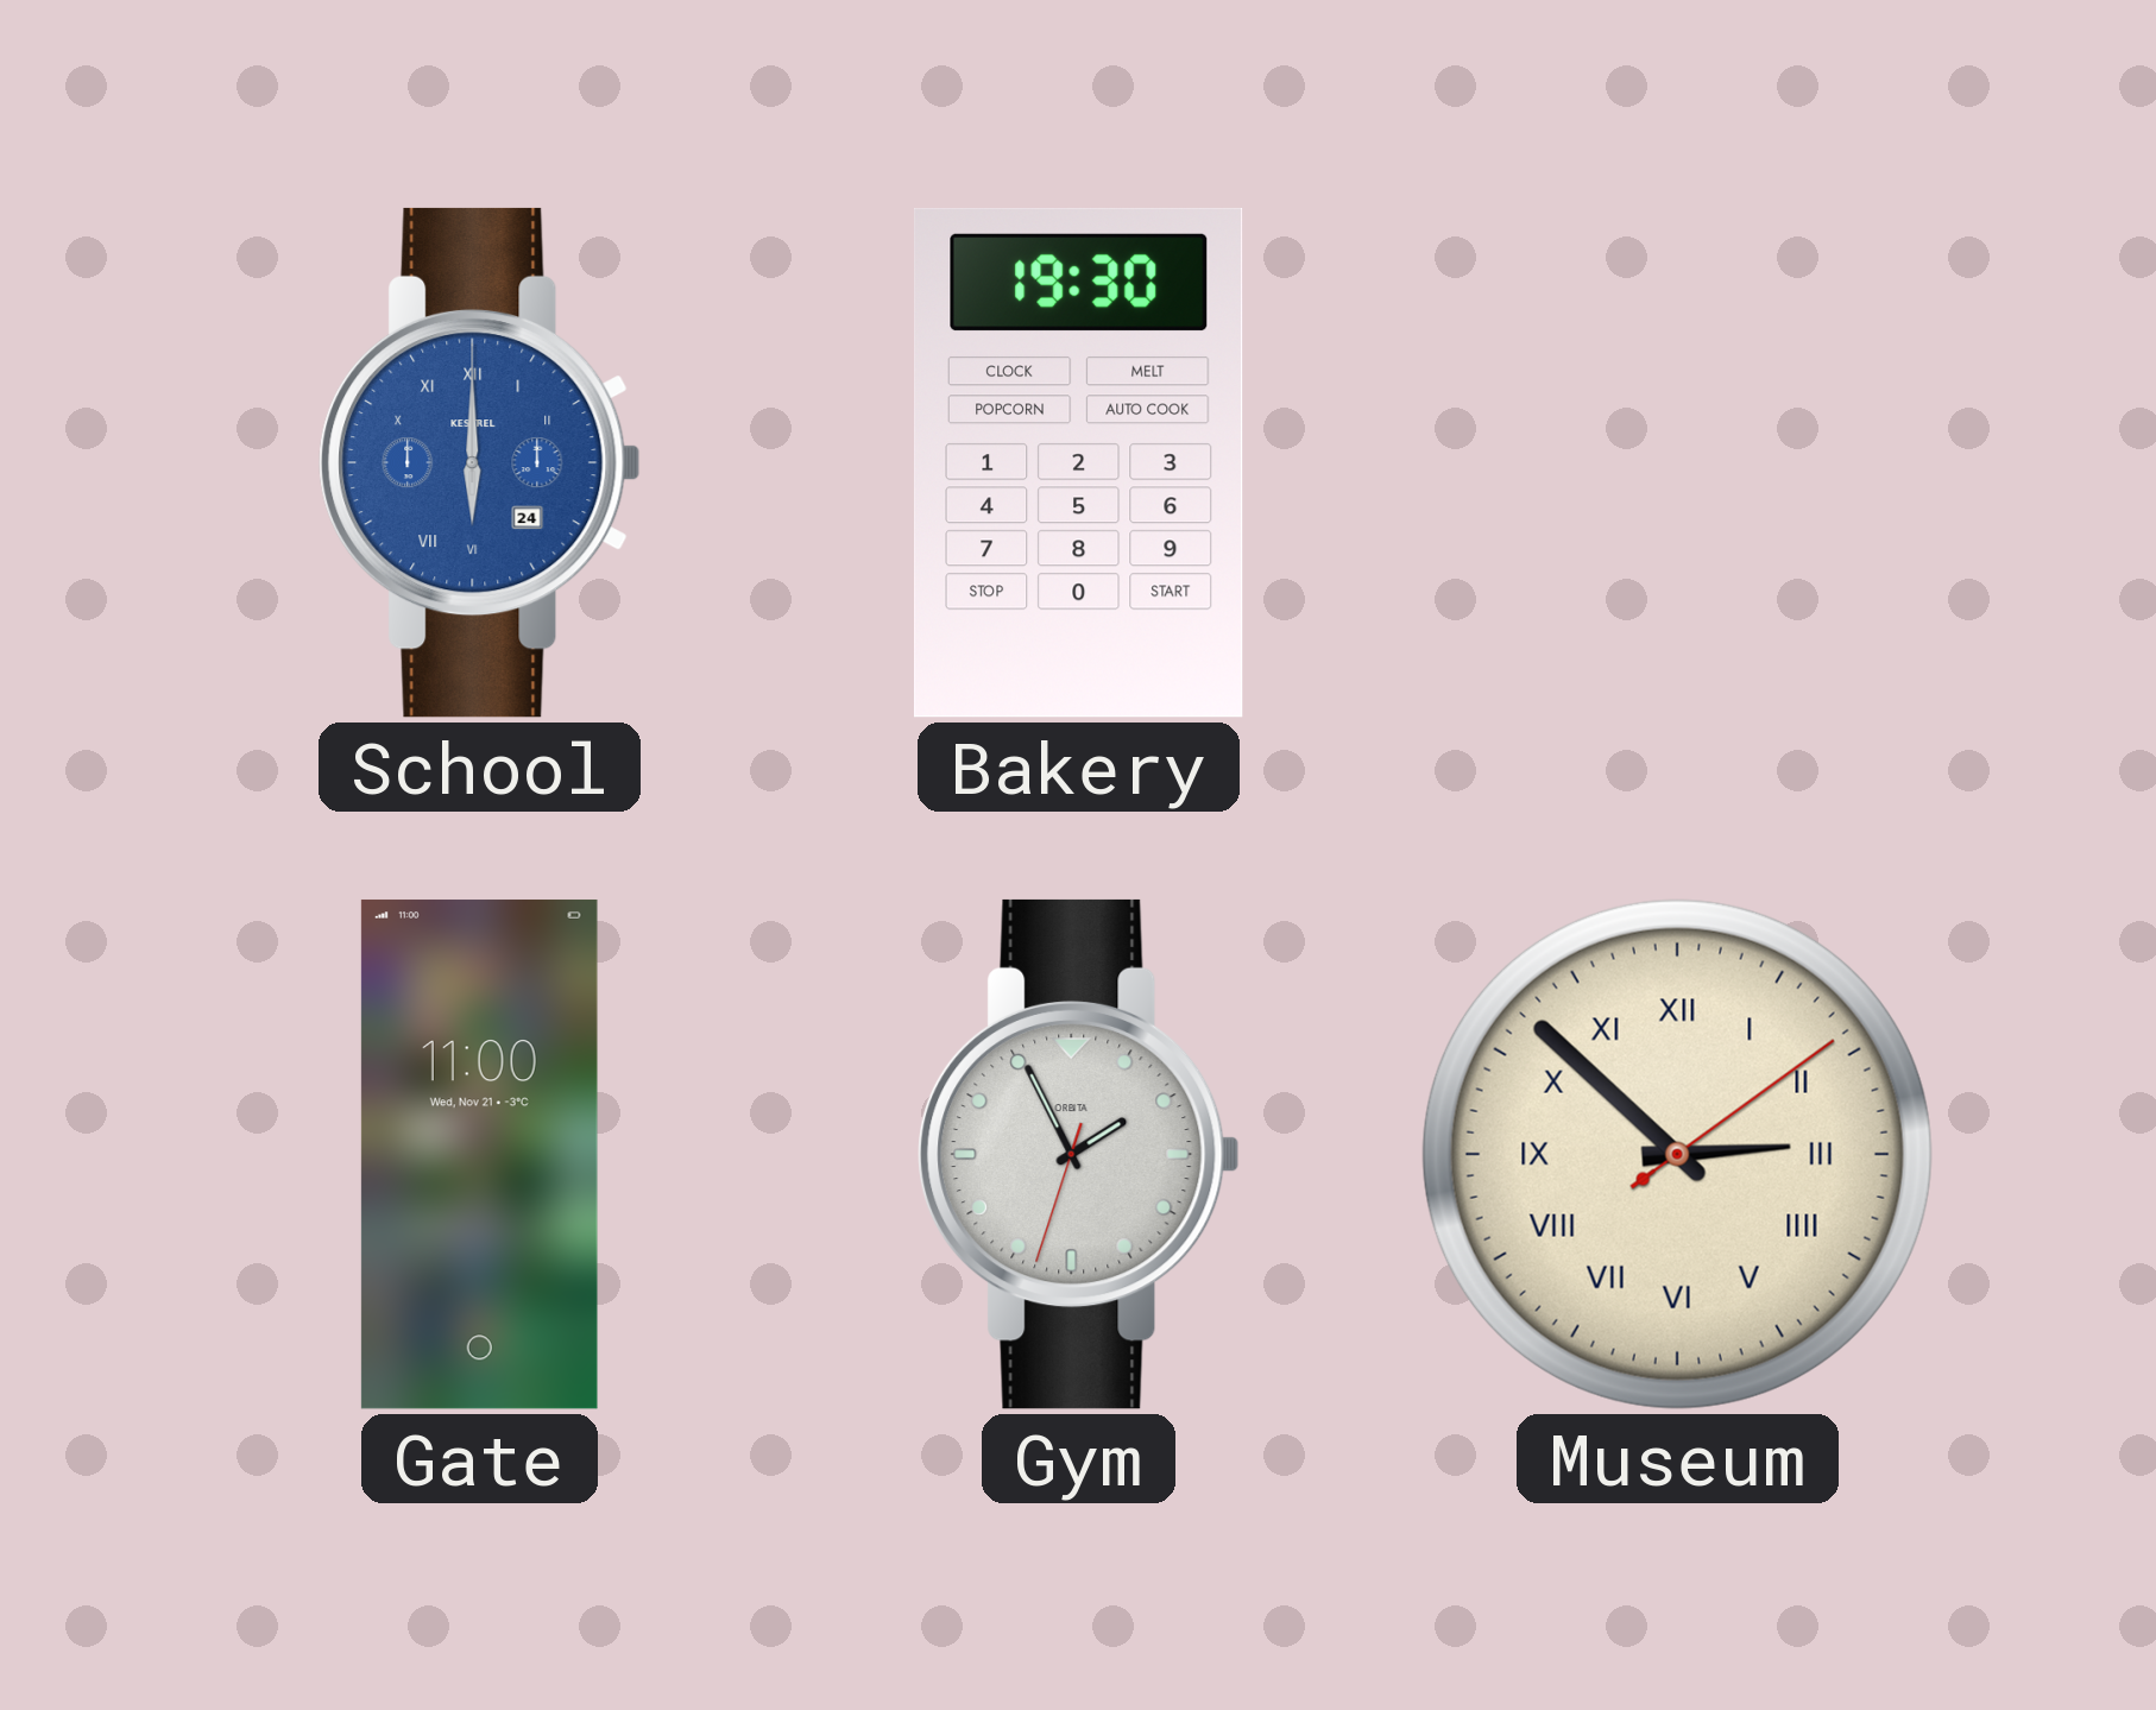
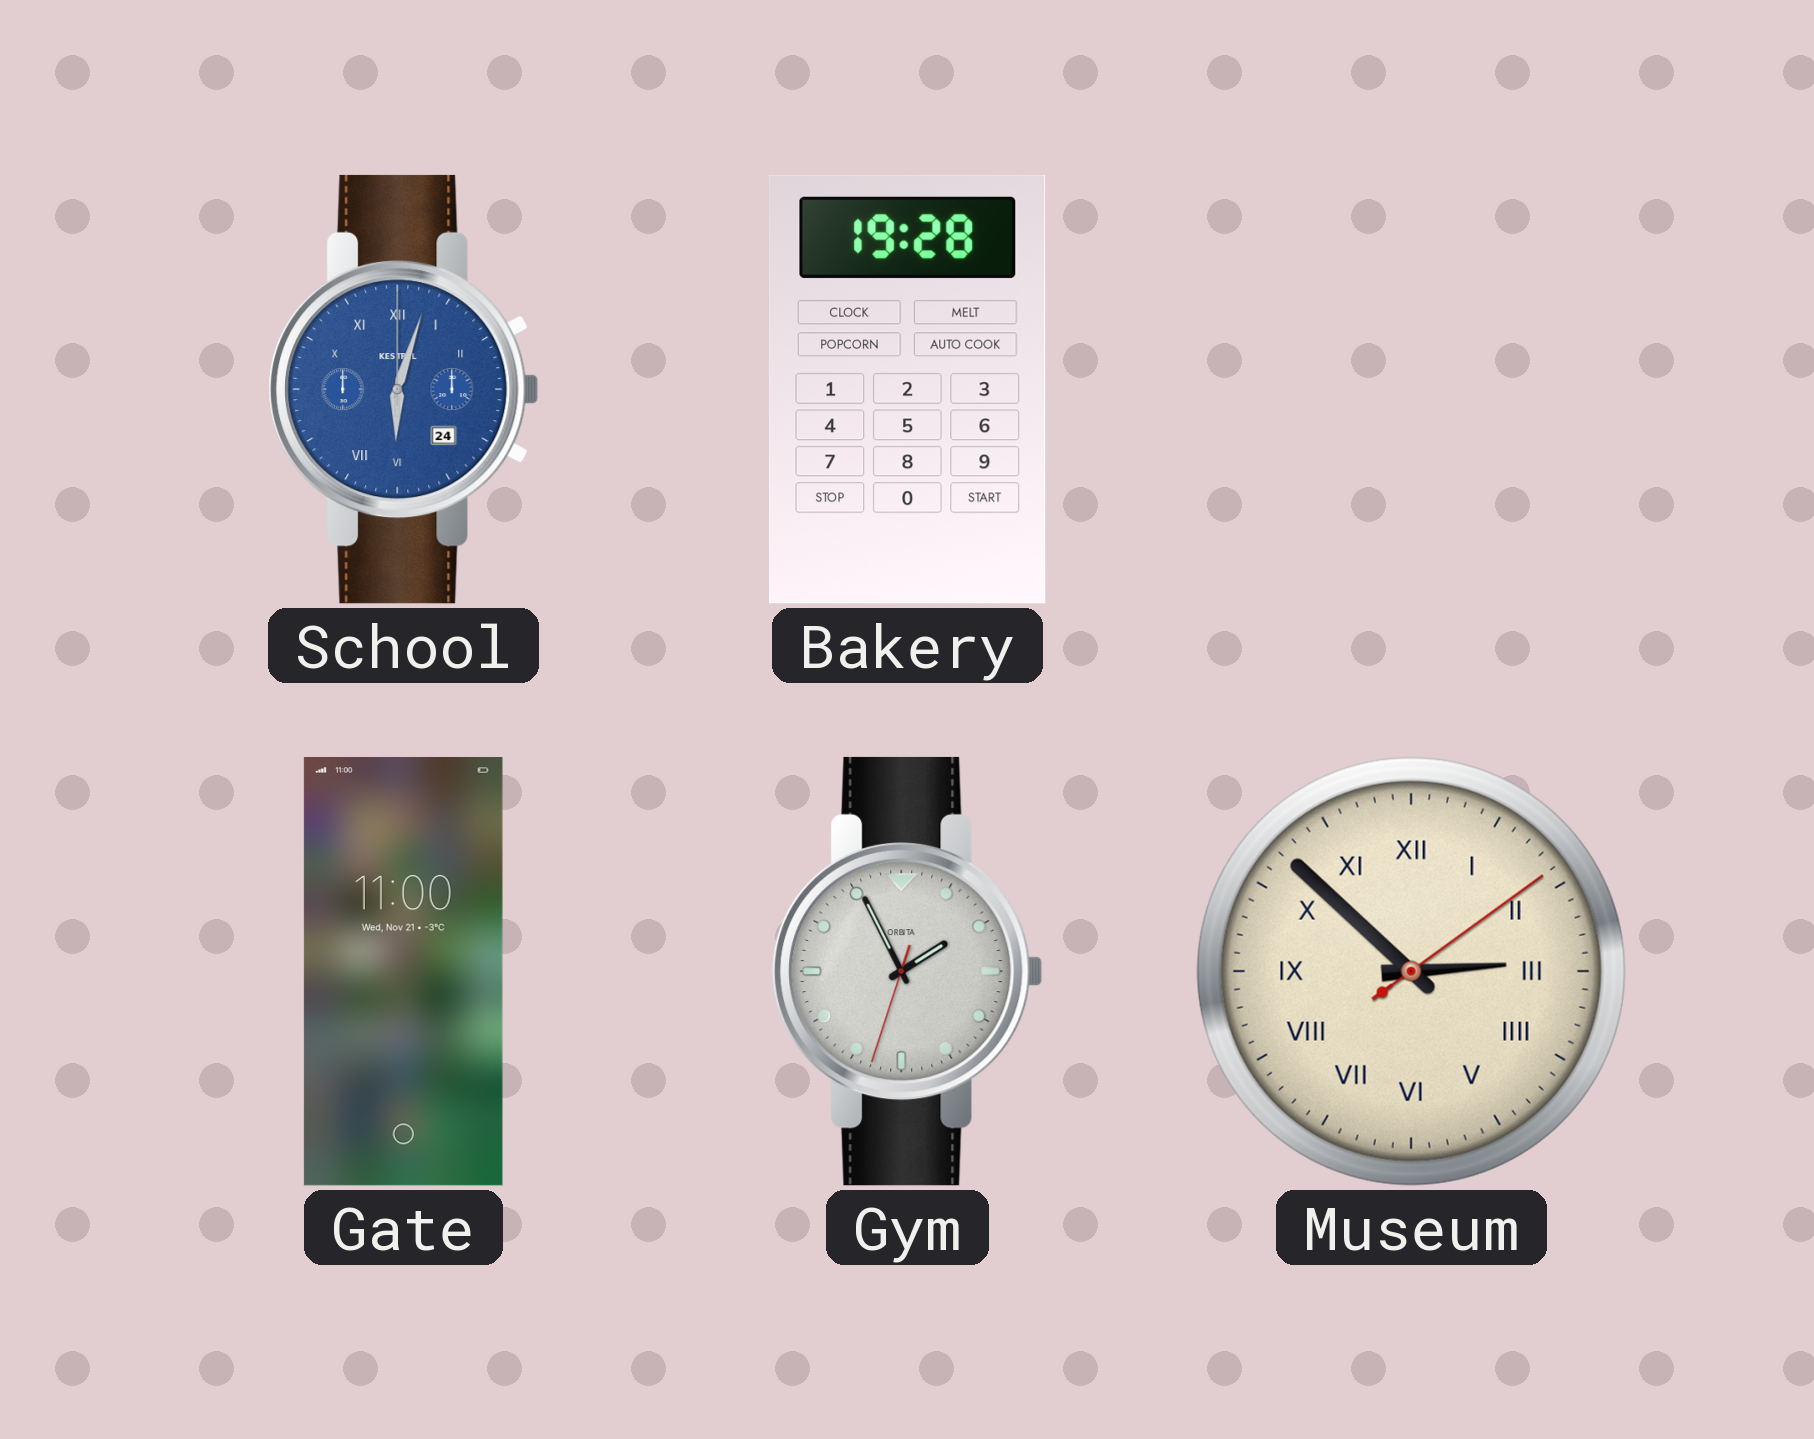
School: 6:00 -> 6:03
Bakery: 19:30 -> 19:28
